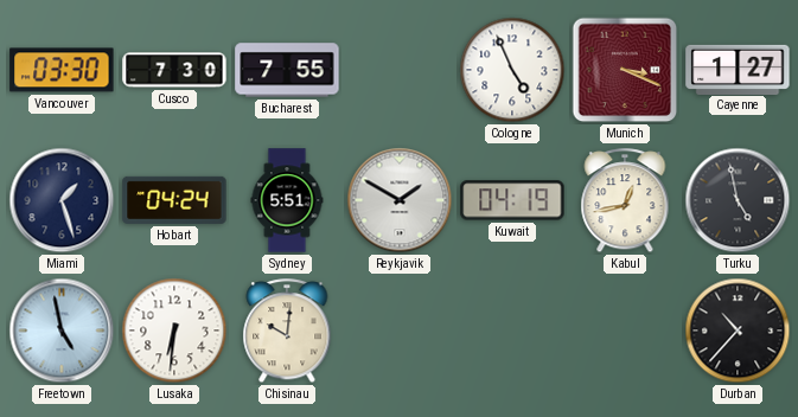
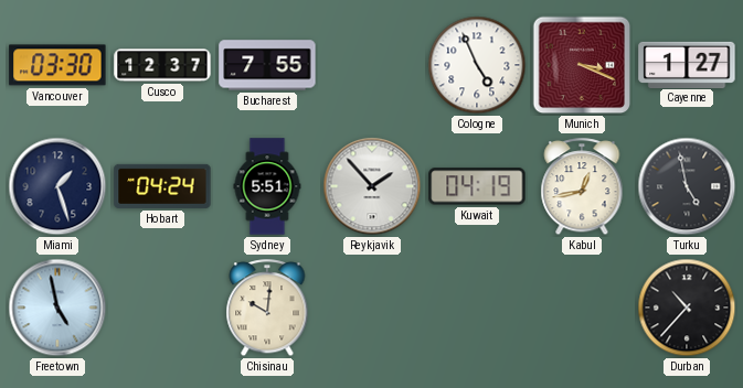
Cusco: 7:30 -> 12:37
Reykjavik: 1:50 -> 1:53
Lusaka: 6:31 -> none
